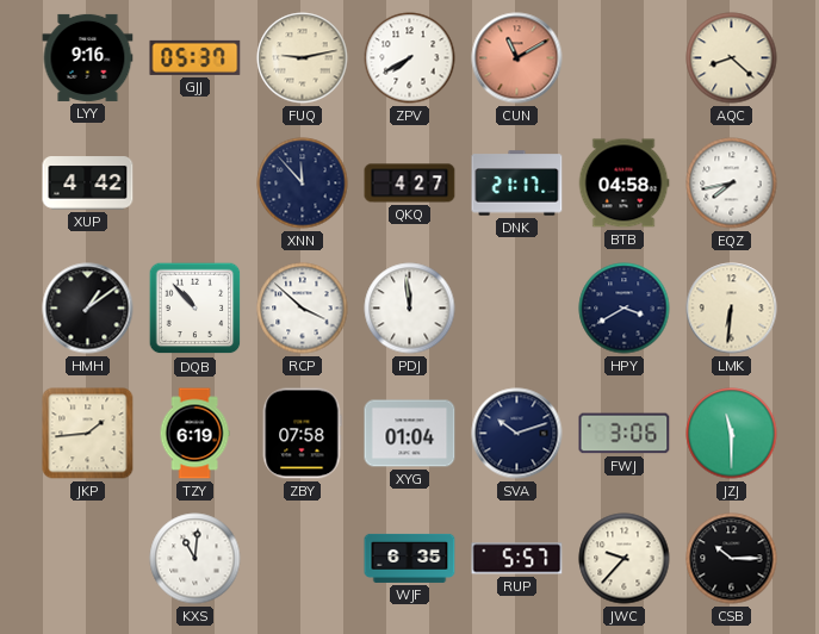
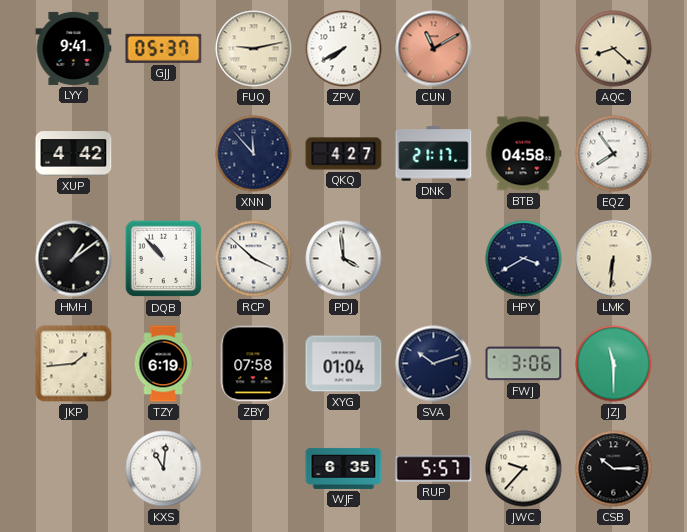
LYY: 9:16 -> 9:41
EQZ: 7:43 -> 7:54
PDJ: 11:59 -> 3:59
